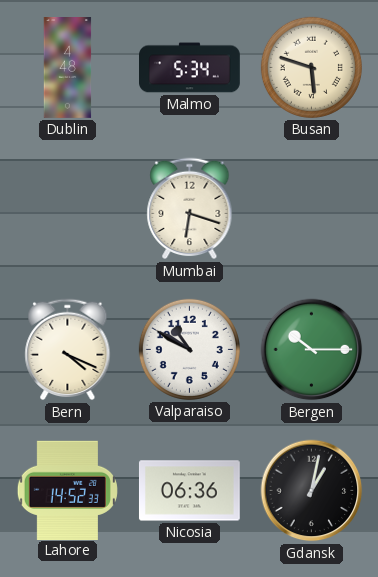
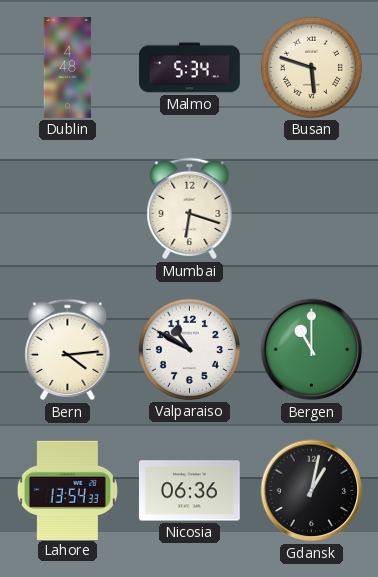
Bern: 4:19 -> 4:14
Bergen: 10:15 -> 11:00
Lahore: 14:52 -> 13:54
